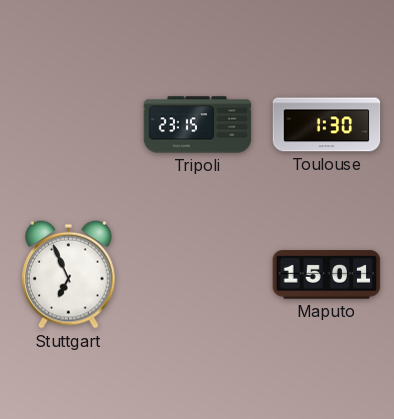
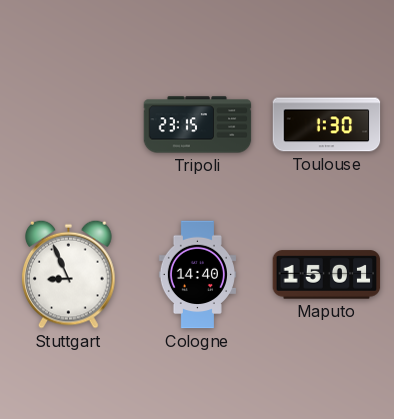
Stuttgart: 6:56 -> 8:56
Cologne: none -> 14:40
